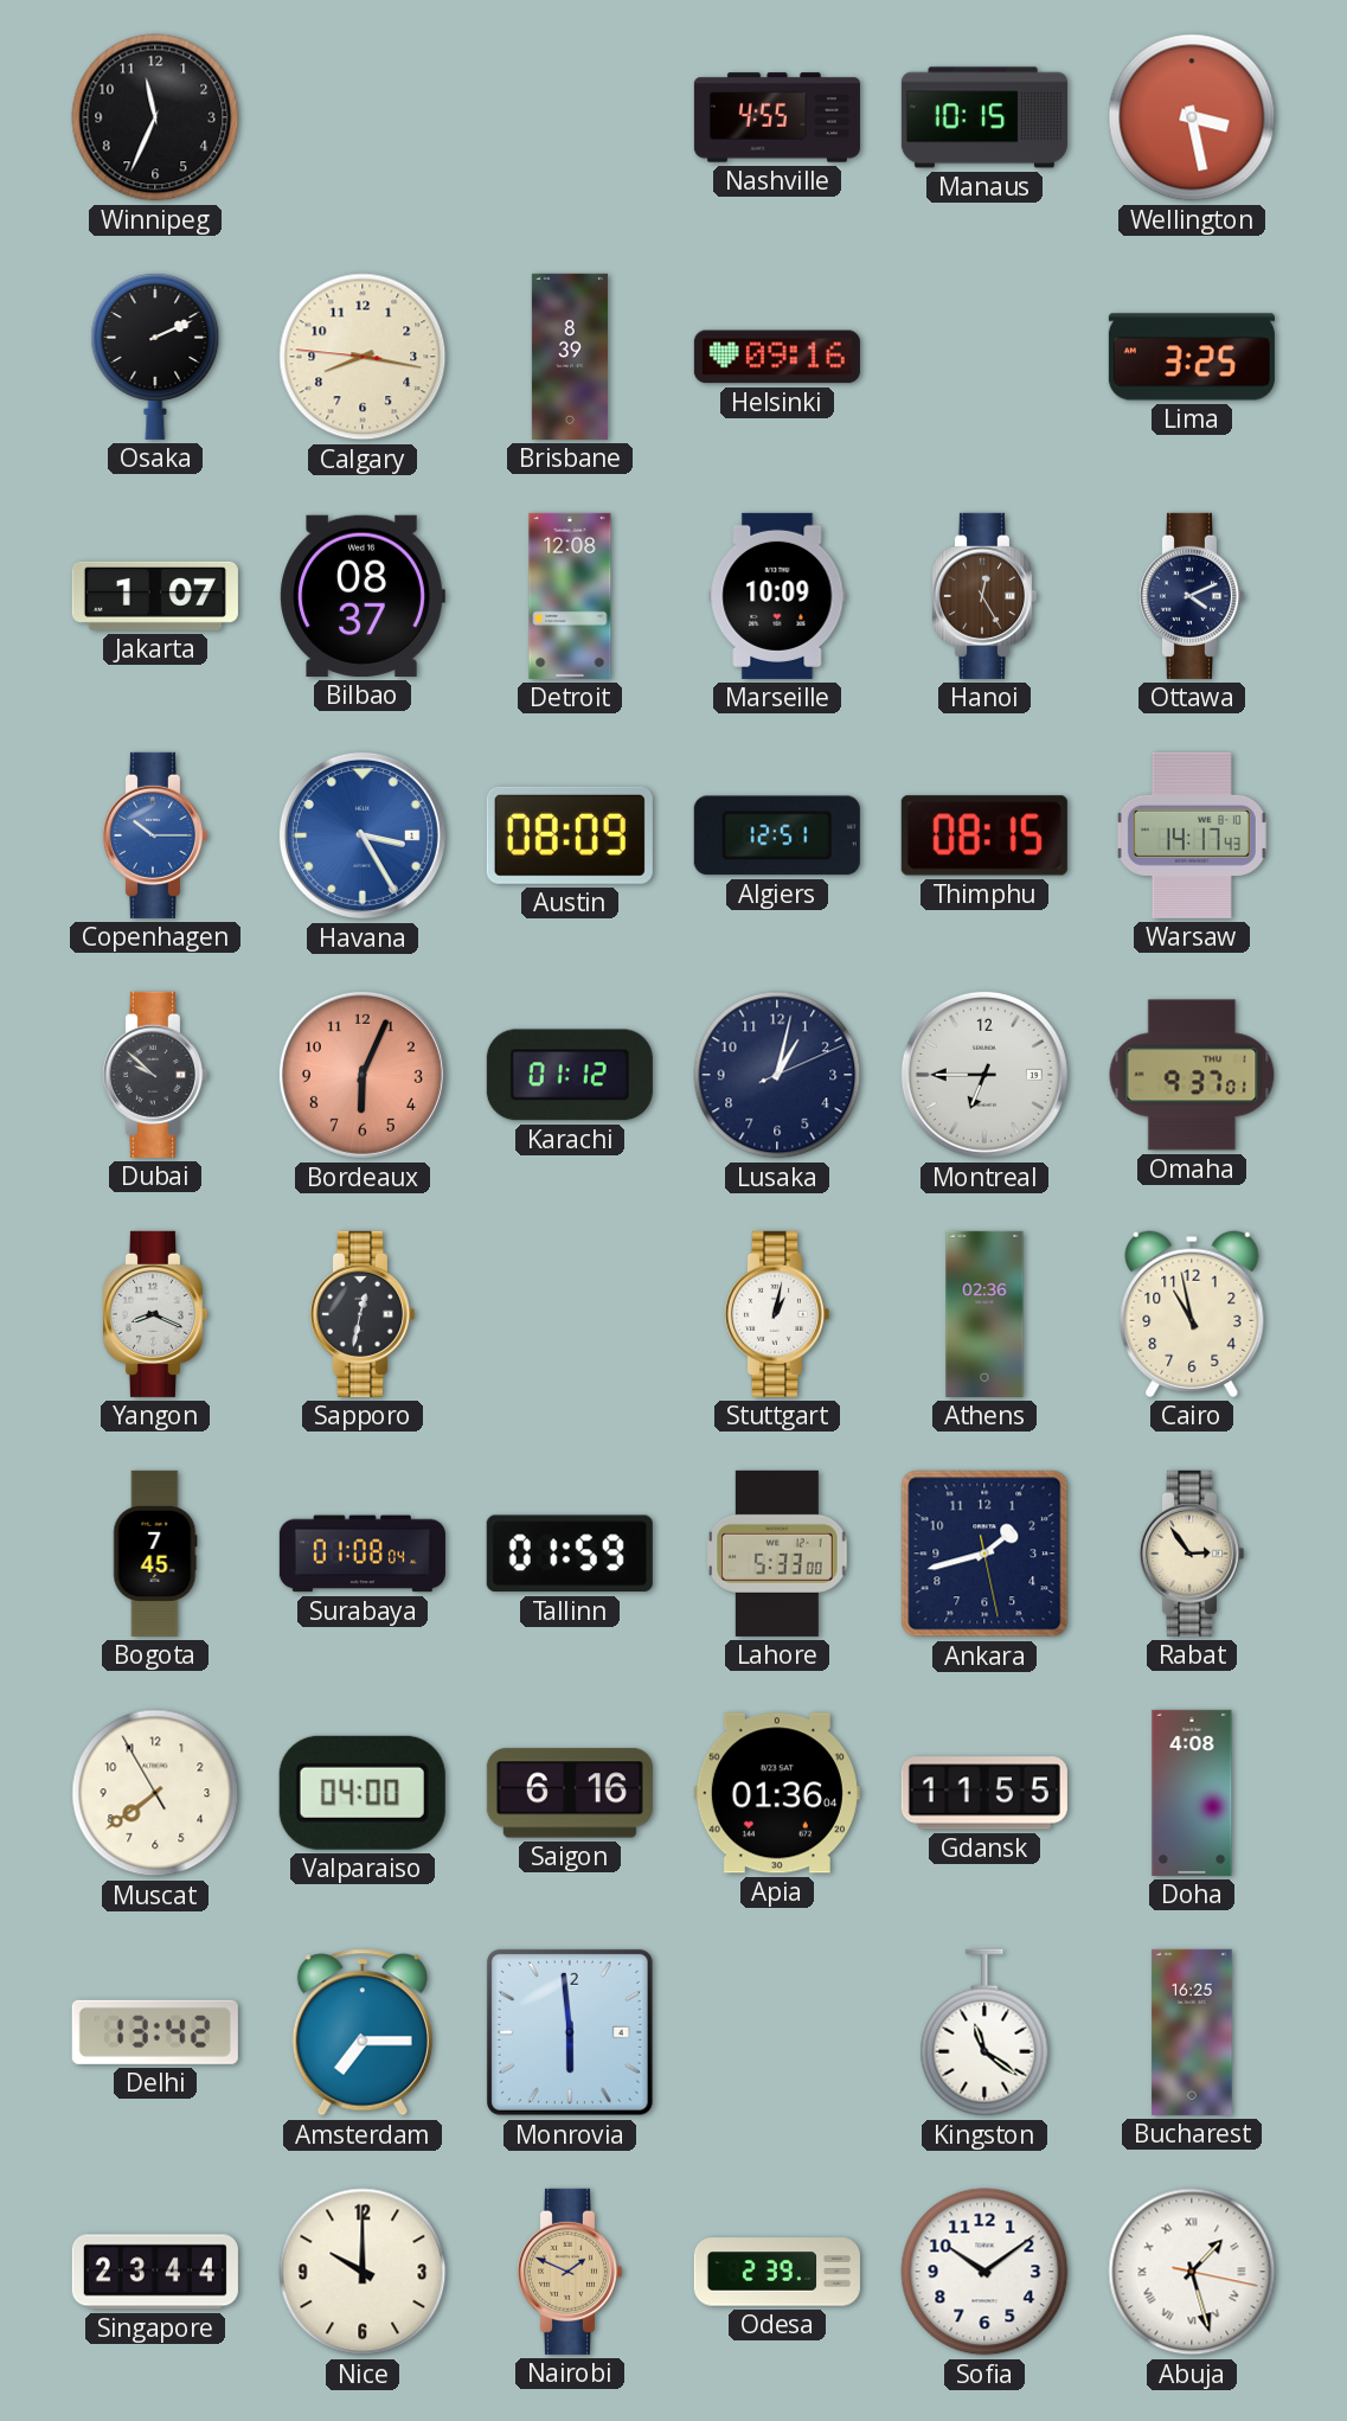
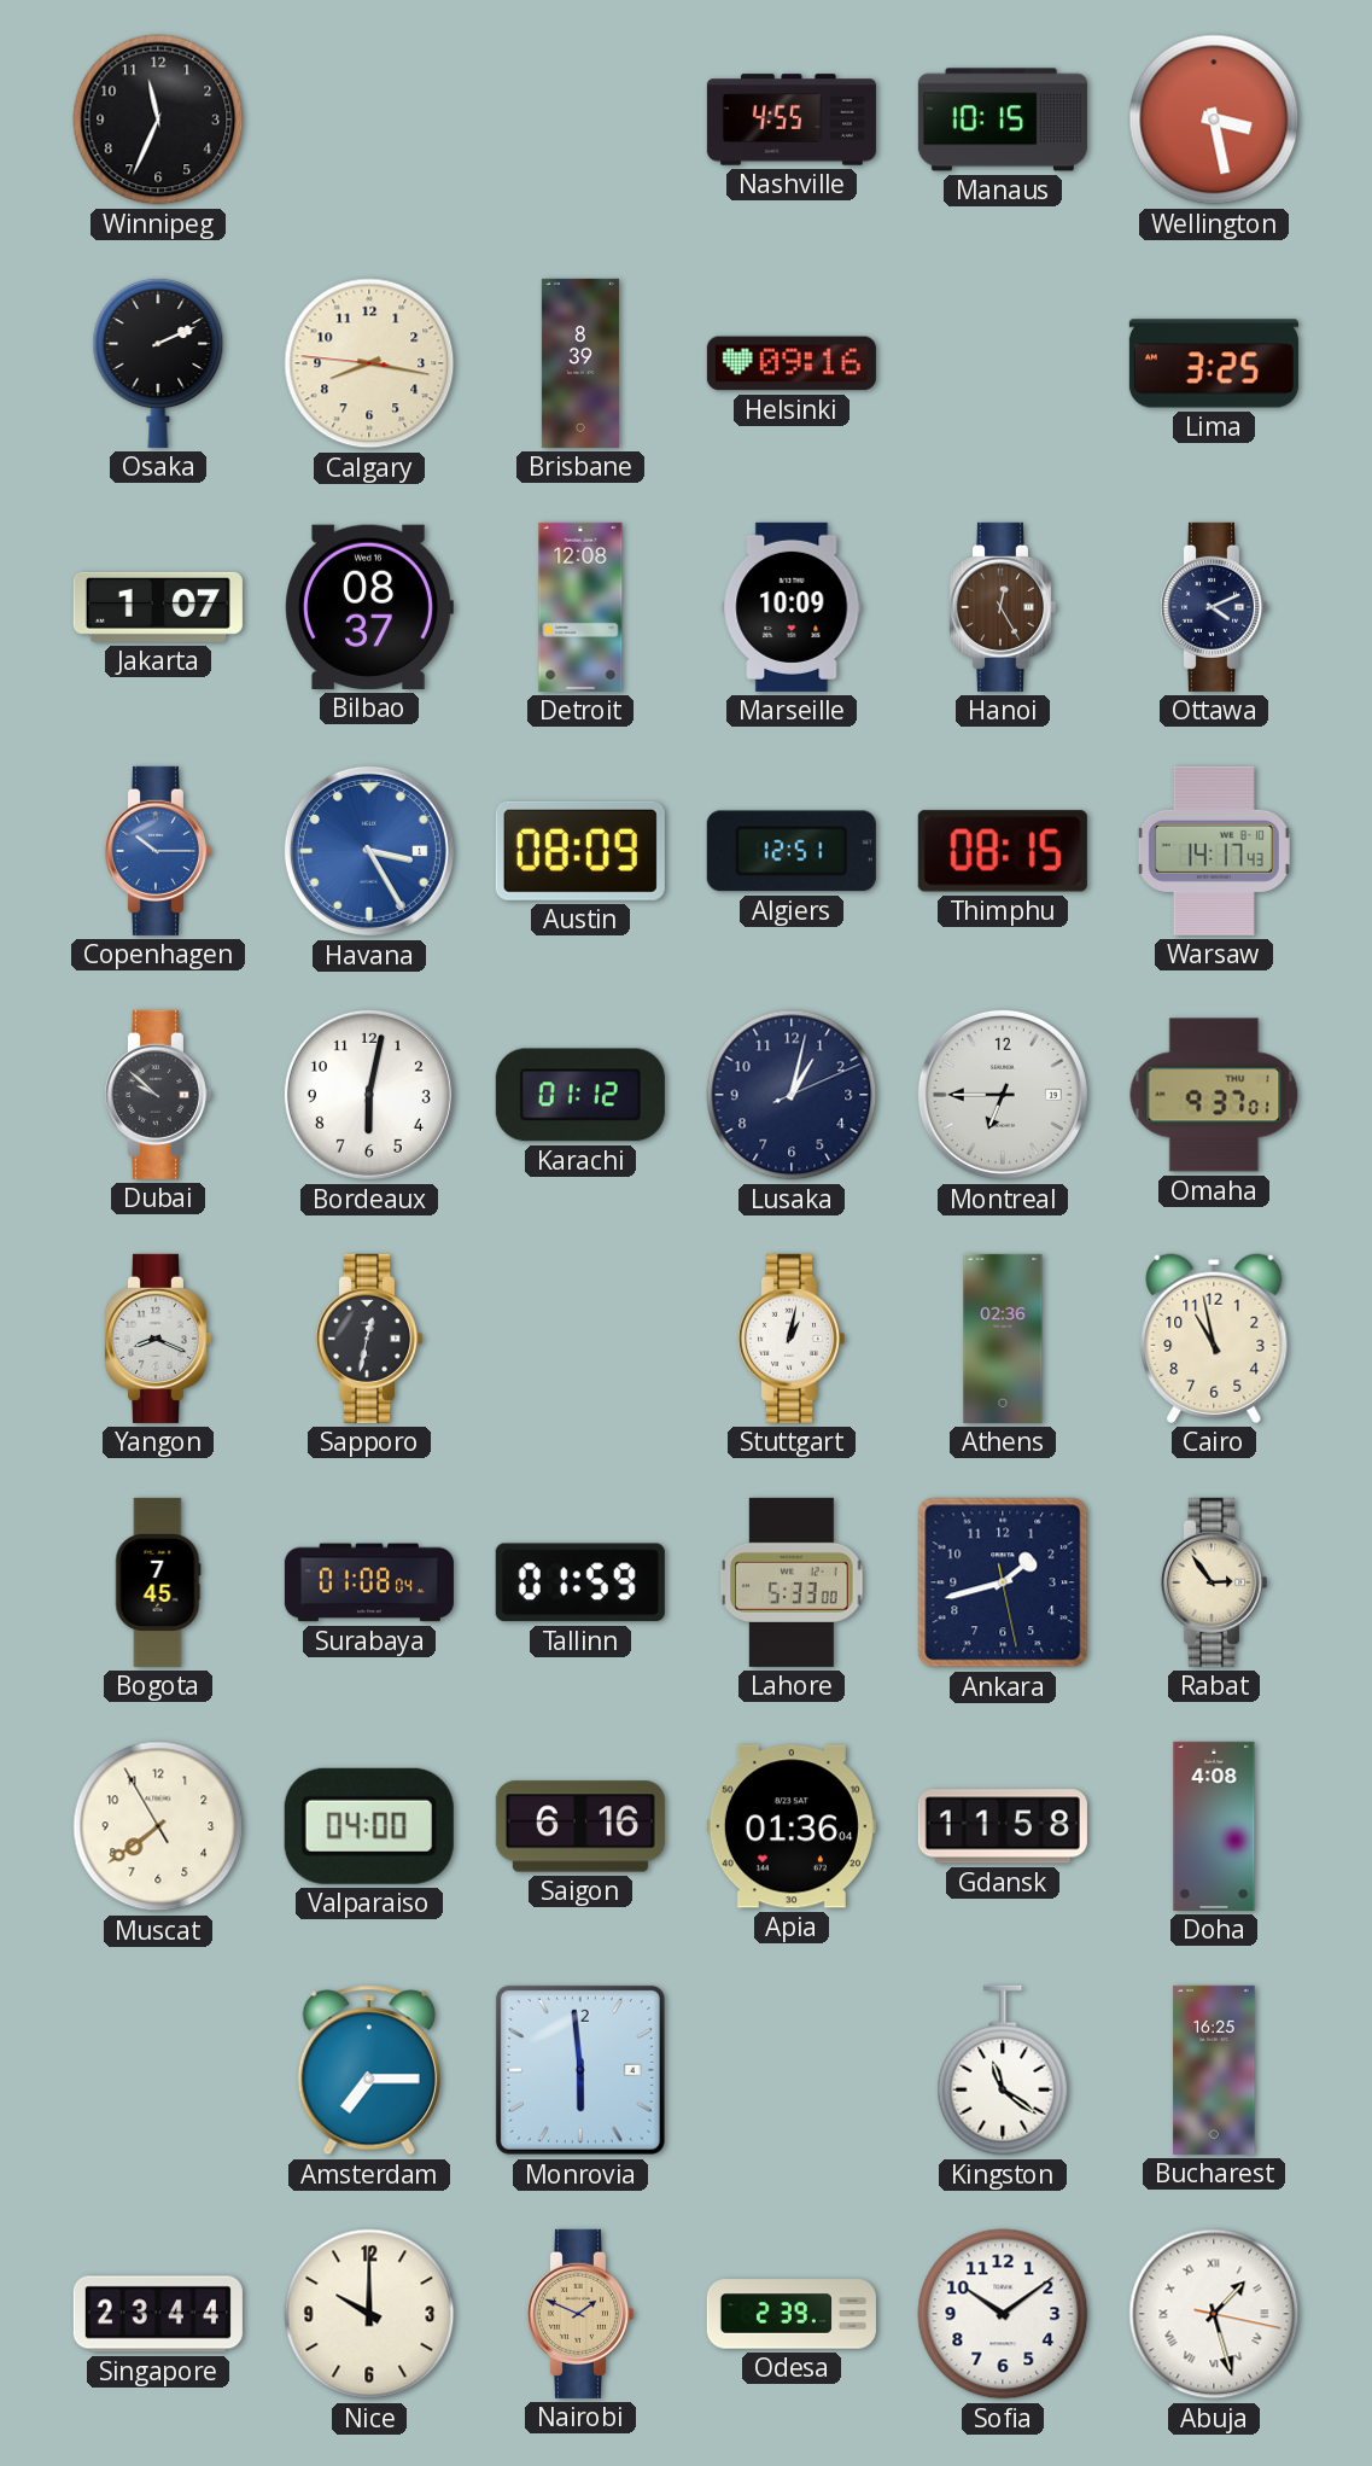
Bordeaux: 6:04 -> 6:02
Bordeaux dial: salmon -> white
Gdansk: 11:55 -> 11:58
Delhi: 13:42 -> none
